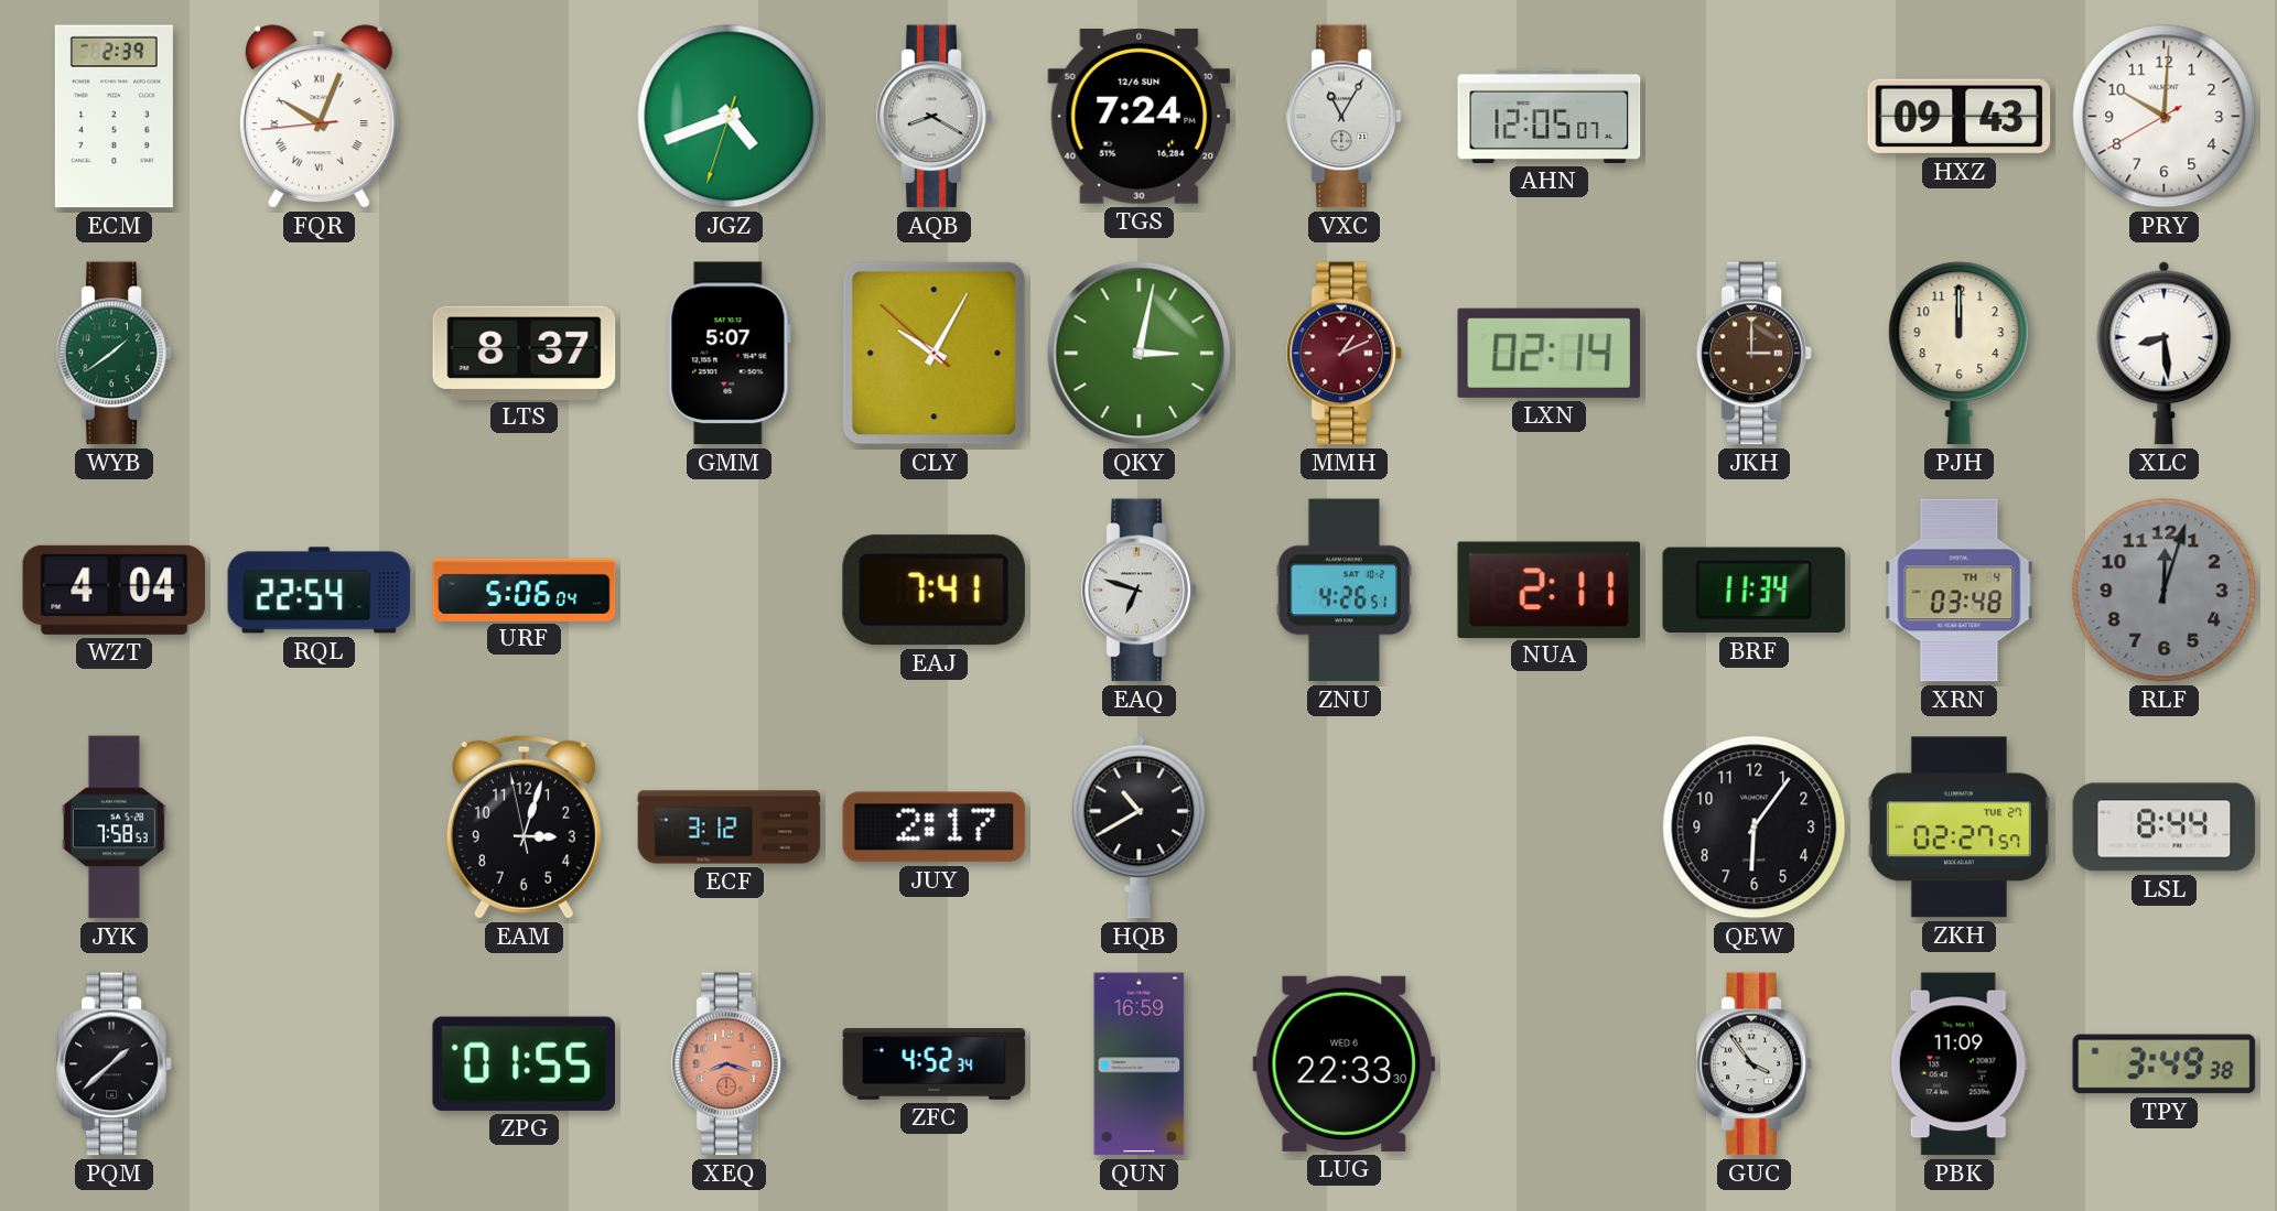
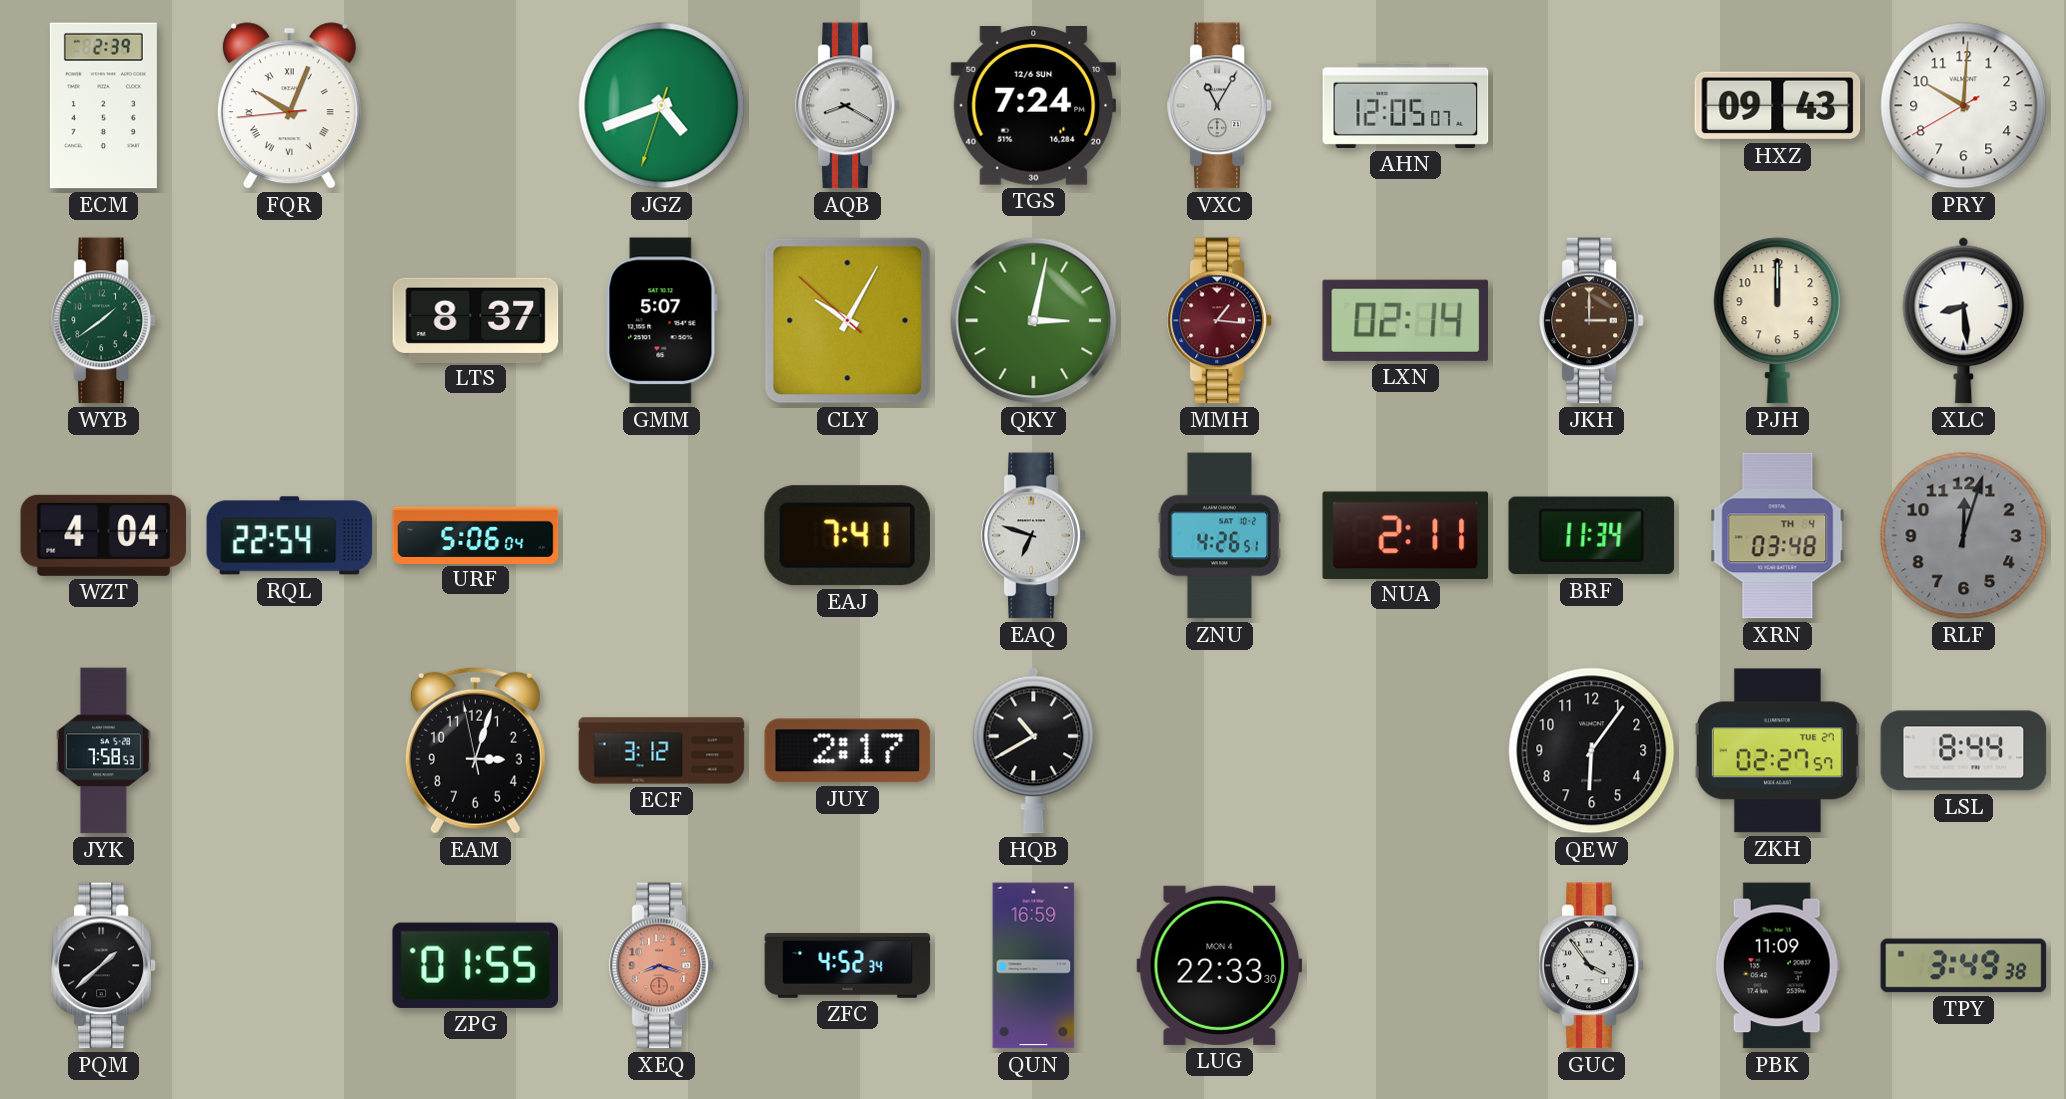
MMH: 1:11 -> 1:16
LUG date: WED 6 -> MON 4
